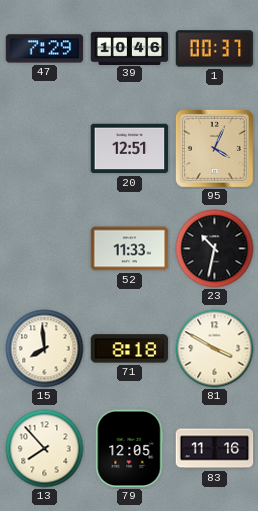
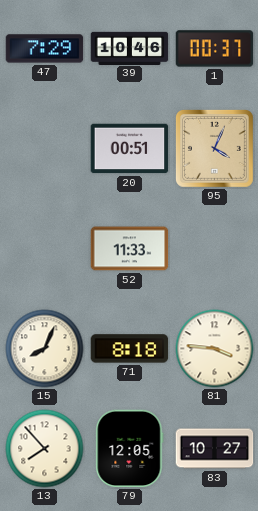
20: 12:51 -> 00:51
23: 10:32 -> none
15: 7:59 -> 8:04
81: 3:50 -> 3:46
83: 11:16 -> 10:27
